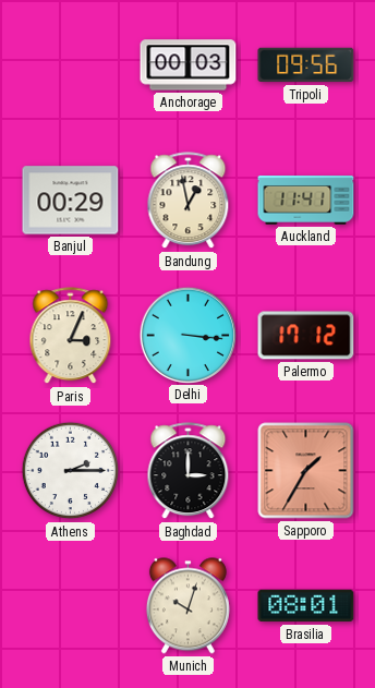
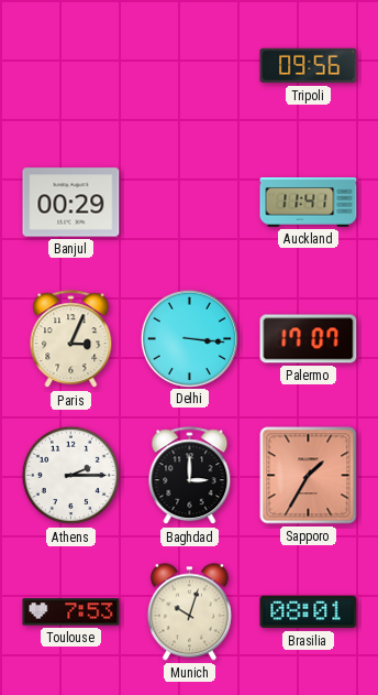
Anchorage: 00:03 -> none
Bandung: 12:58 -> none
Palermo: 17:12 -> 17:07
Toulouse: none -> 7:53
